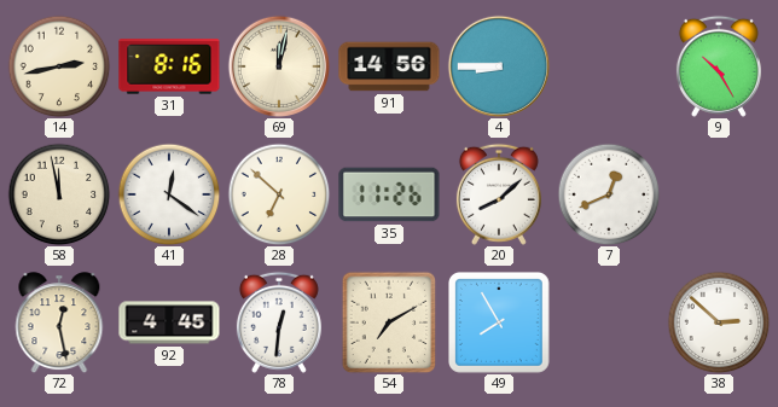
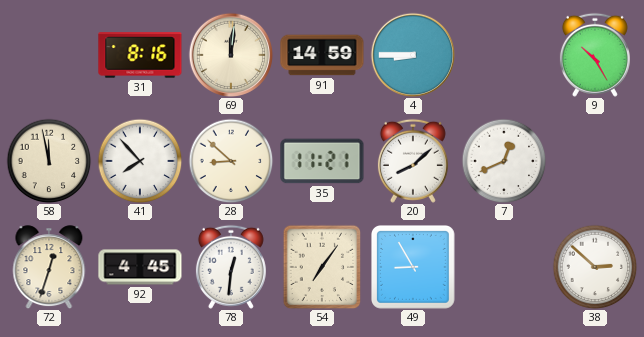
14: 2:43 -> none
69: 12:02 -> 12:01
91: 14:56 -> 14:59
41: 12:21 -> 7:53
28: 6:52 -> 8:52
35: 11:26 -> 11:21
72: 12:28 -> 12:33
54: 7:10 -> 7:06
49: 7:55 -> 8:55
